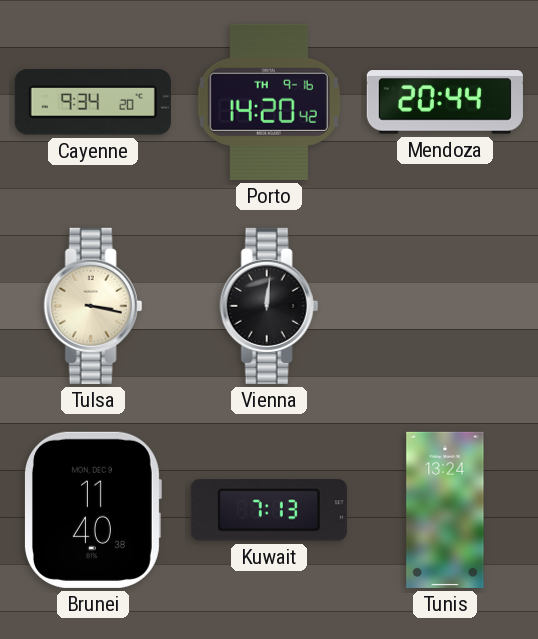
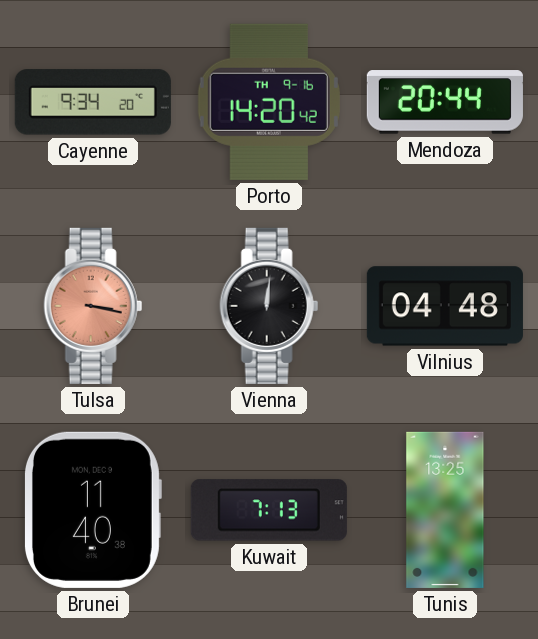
Tulsa dial: cream -> salmon
Vilnius: none -> 04:48
Tunis: 13:24 -> 13:25
